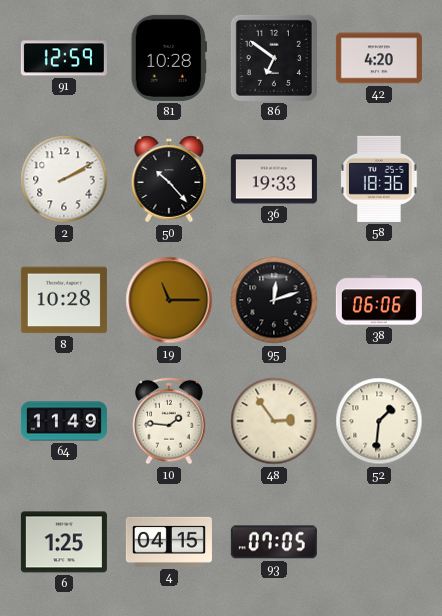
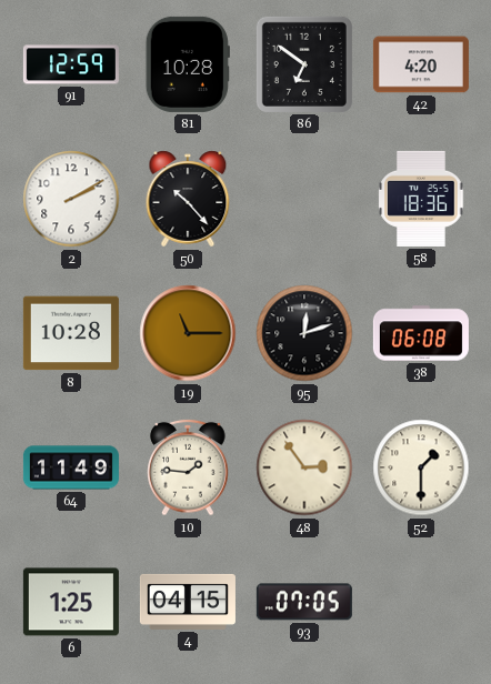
36: 19:33 -> none
38: 06:06 -> 06:08
52: 1:31 -> 1:30
